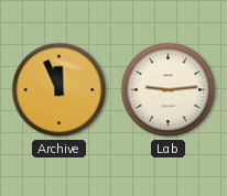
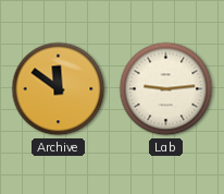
Archive: 11:56 -> 11:51
